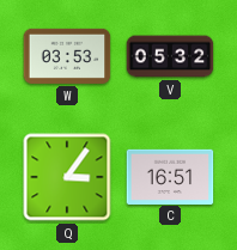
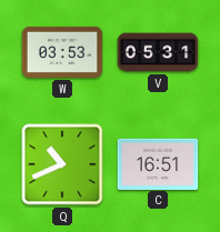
V: 05:32 -> 05:31
Q: 3:06 -> 10:41
